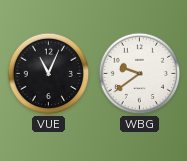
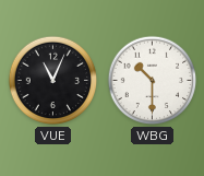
WBG: 9:39 -> 10:30
